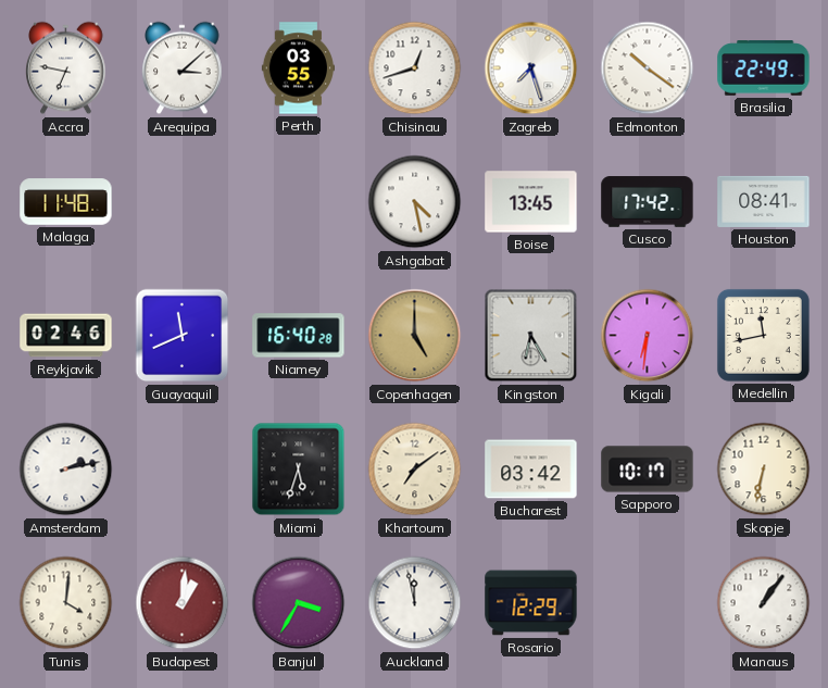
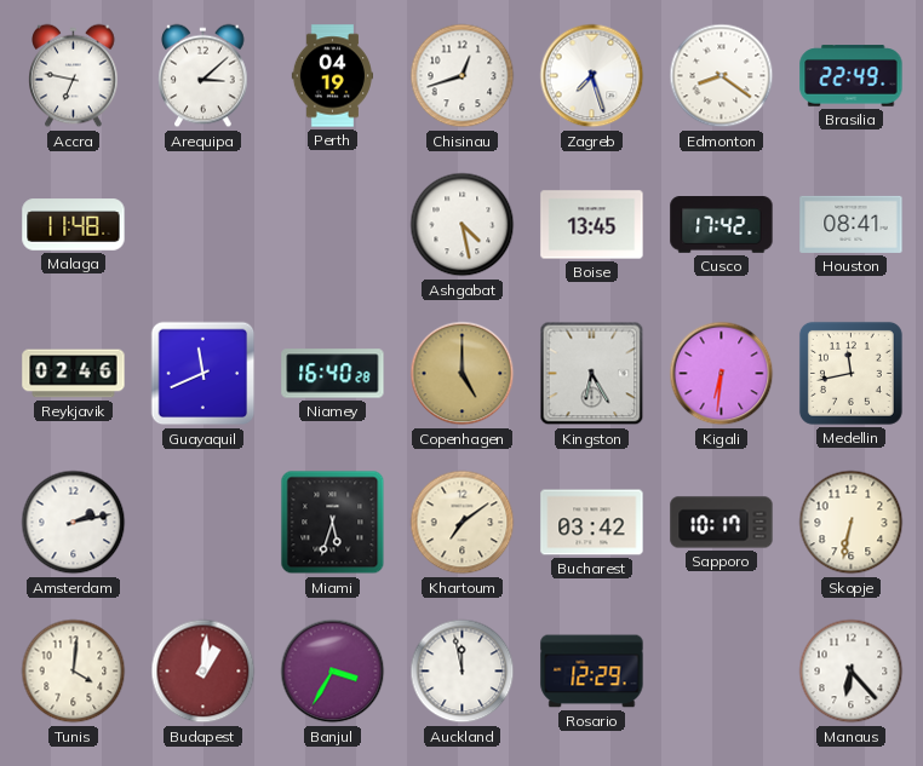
Perth: 03:55 -> 04:19
Edmonton: 10:21 -> 8:21
Manaus: 1:06 -> 6:23
